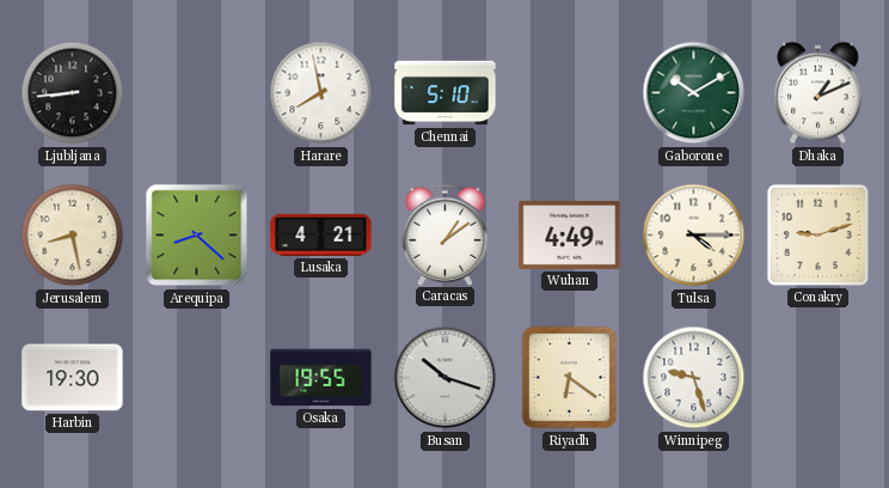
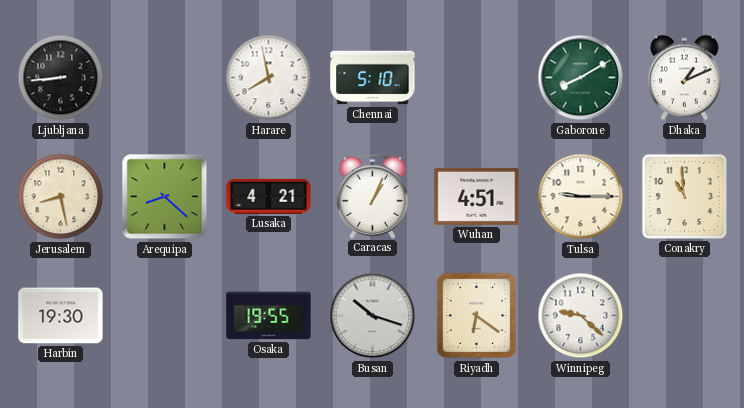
Gaborone: 10:10 -> 8:10
Caracas: 1:09 -> 1:04
Wuhan: 4:49 -> 4:51
Tulsa: 4:15 -> 9:15
Conakry: 9:12 -> 10:59
Winnipeg: 9:27 -> 9:22
